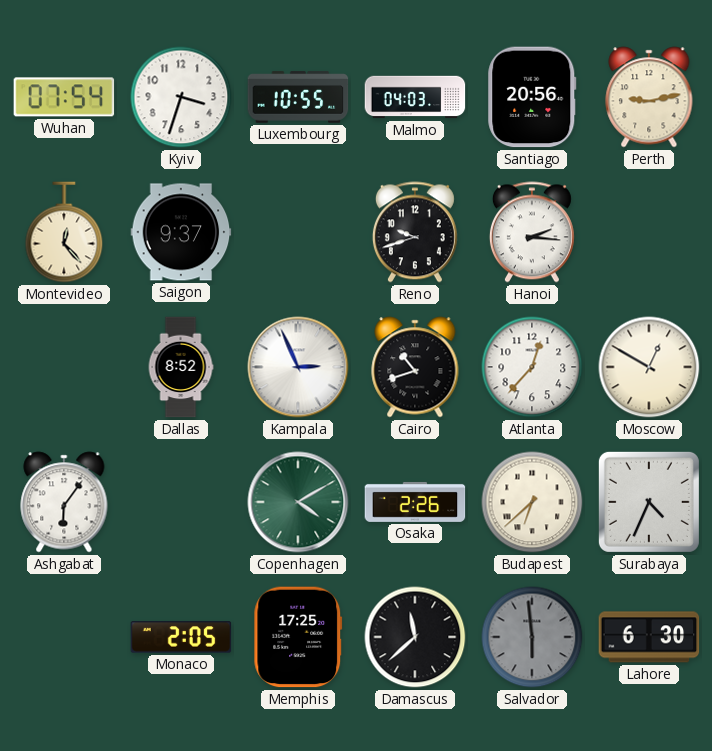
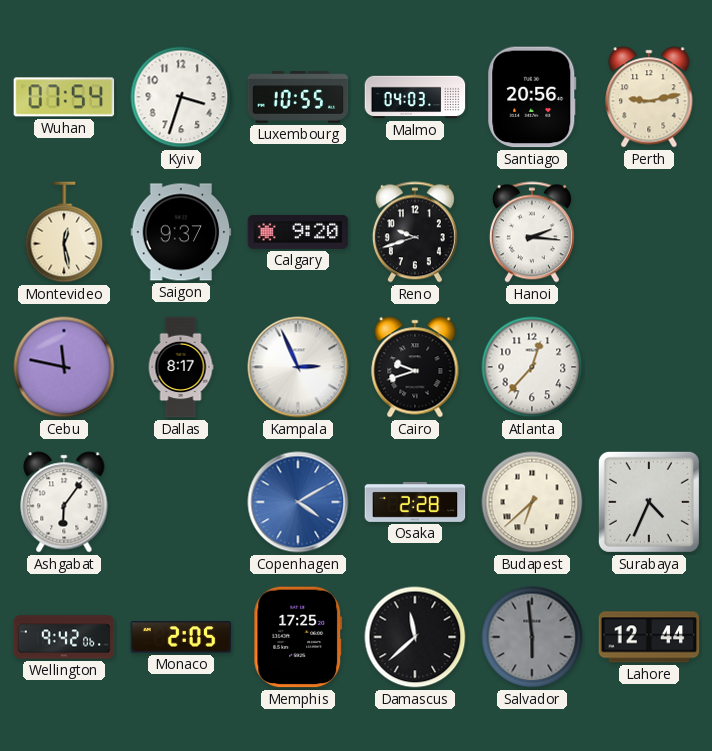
Montevideo: 12:23 -> 12:28
Calgary: none -> 9:20
Cebu: none -> 11:47
Dallas: 8:52 -> 8:17
Cairo: 10:42 -> 9:42
Moscow: 12:50 -> none
Copenhagen dial: green -> blue
Osaka: 2:26 -> 2:28
Wellington: none -> 9:42
Lahore: 6:30 -> 12:44
